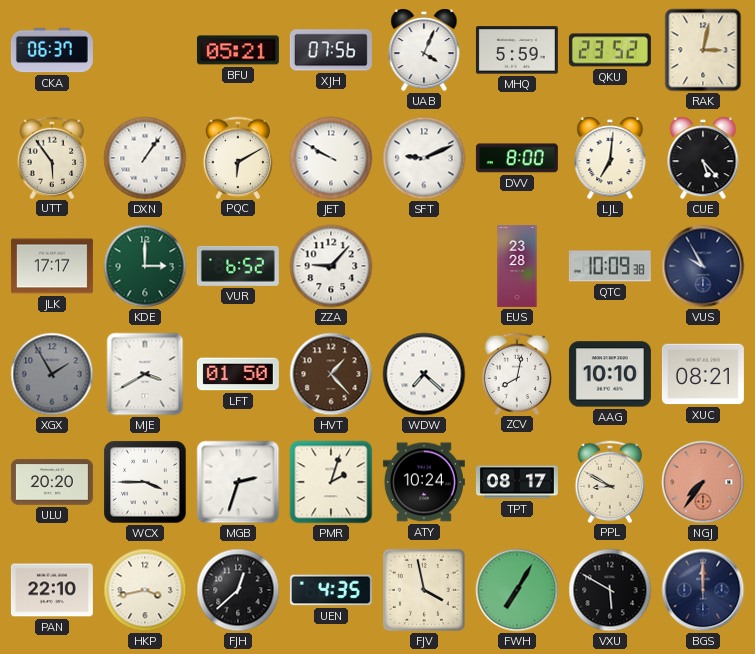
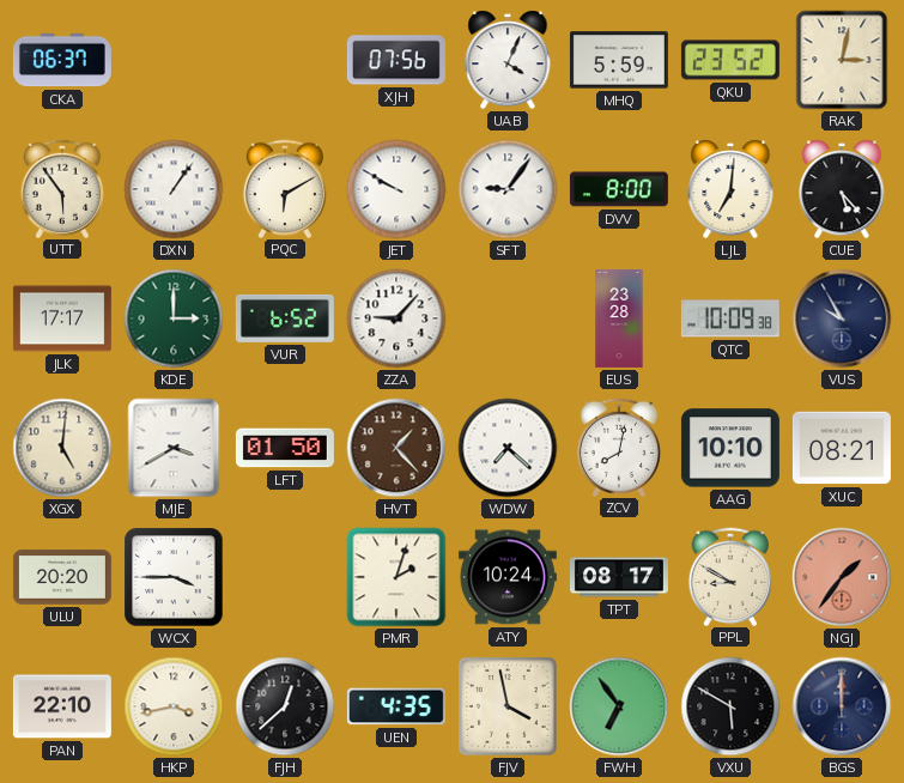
BFU: 05:21 -> none
SFT: 9:11 -> 9:06
XGX: 1:55 -> 5:01
XGX dial: grey -> cream
MGB: 2:33 -> none
NGJ: 7:36 -> 1:36
FWH: 7:05 -> 6:54
